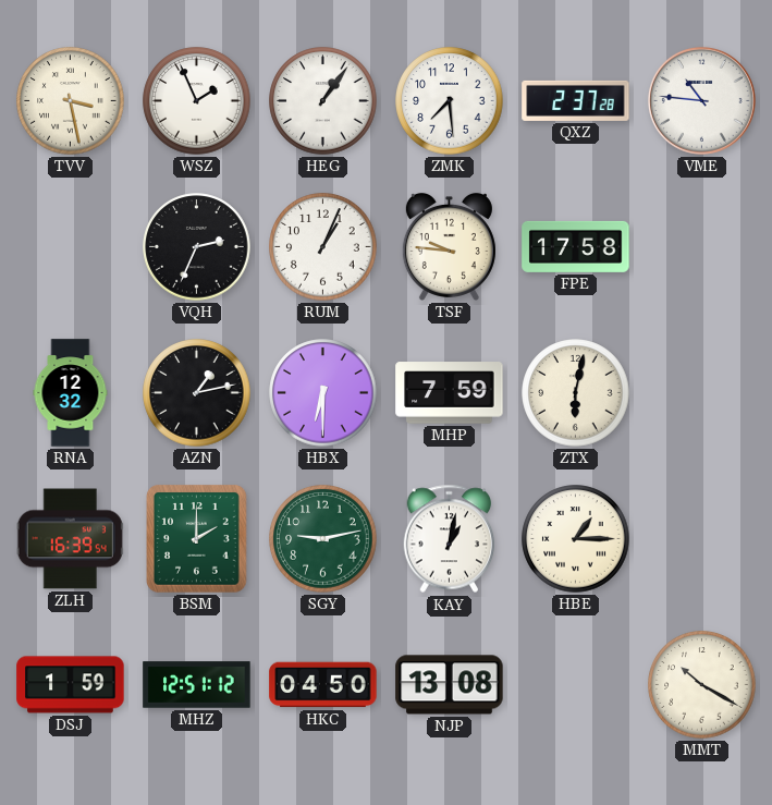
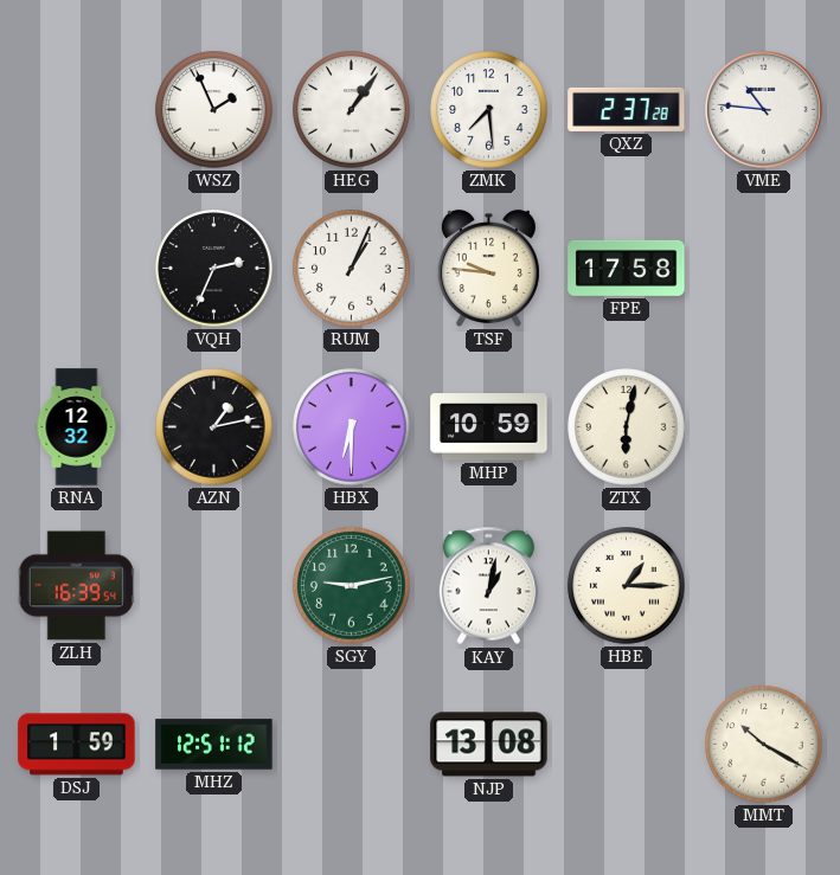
TVV: 3:28 -> none
MHP: 7:59 -> 10:59
BSM: 2:00 -> none
HKC: 04:50 -> none
